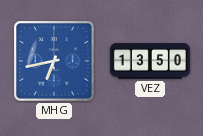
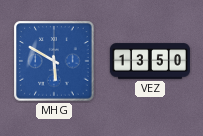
MHG: 6:43 -> 5:50
